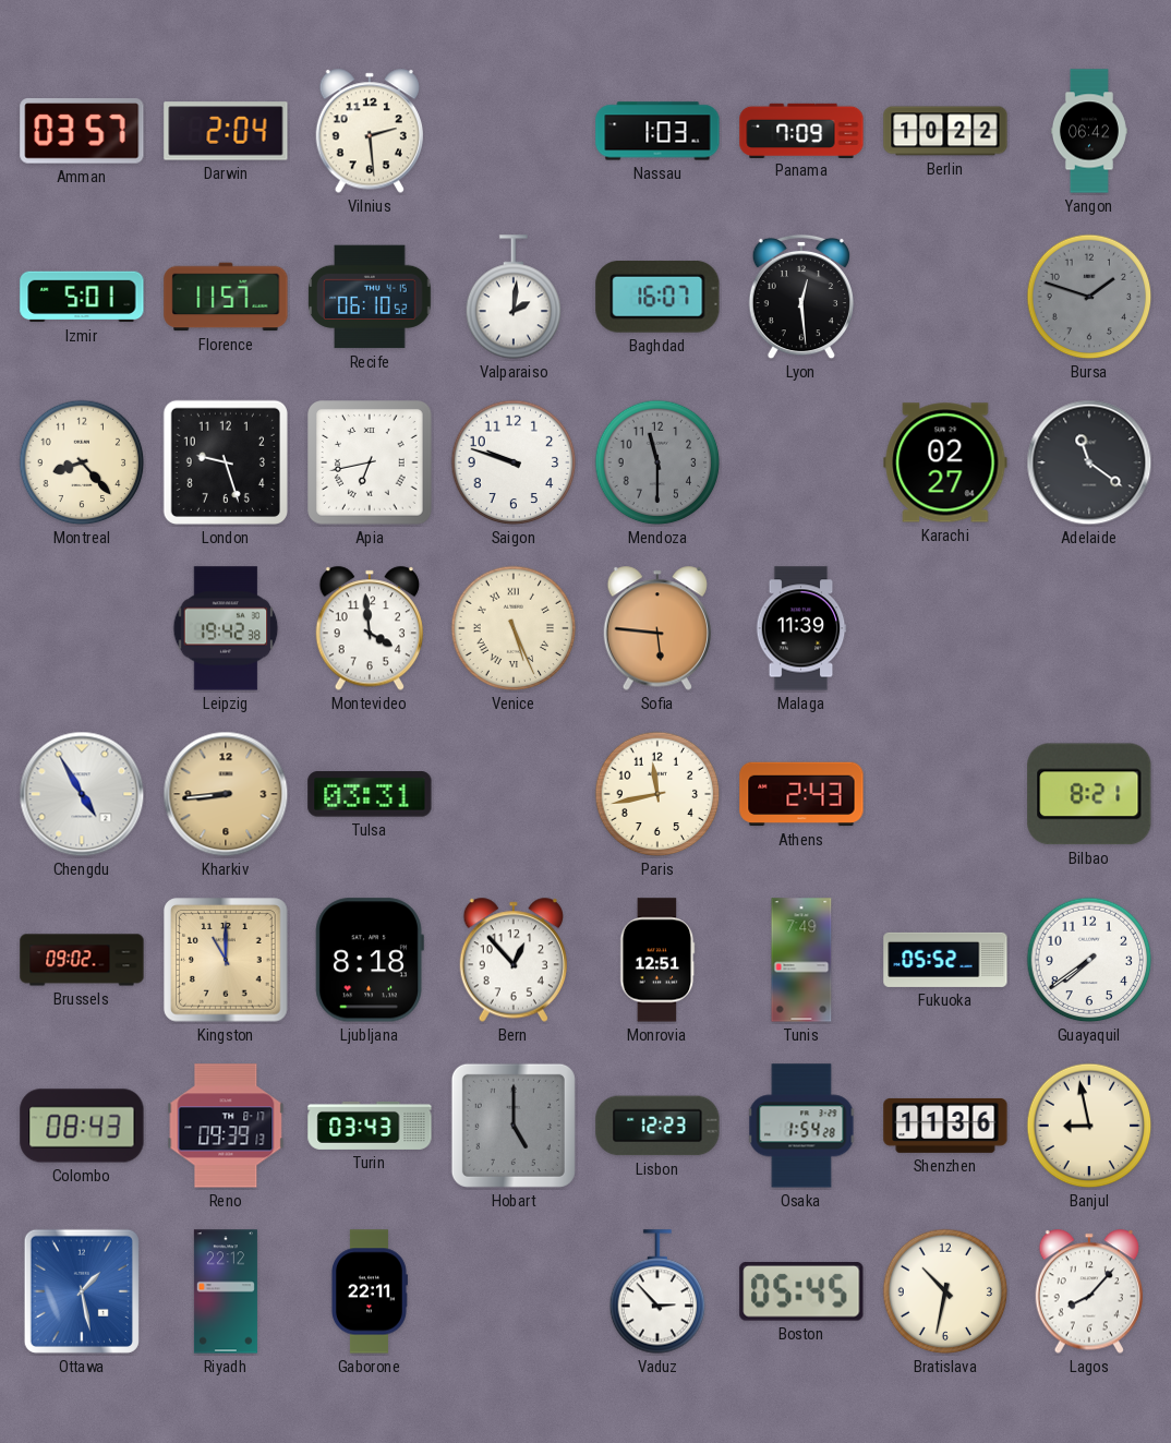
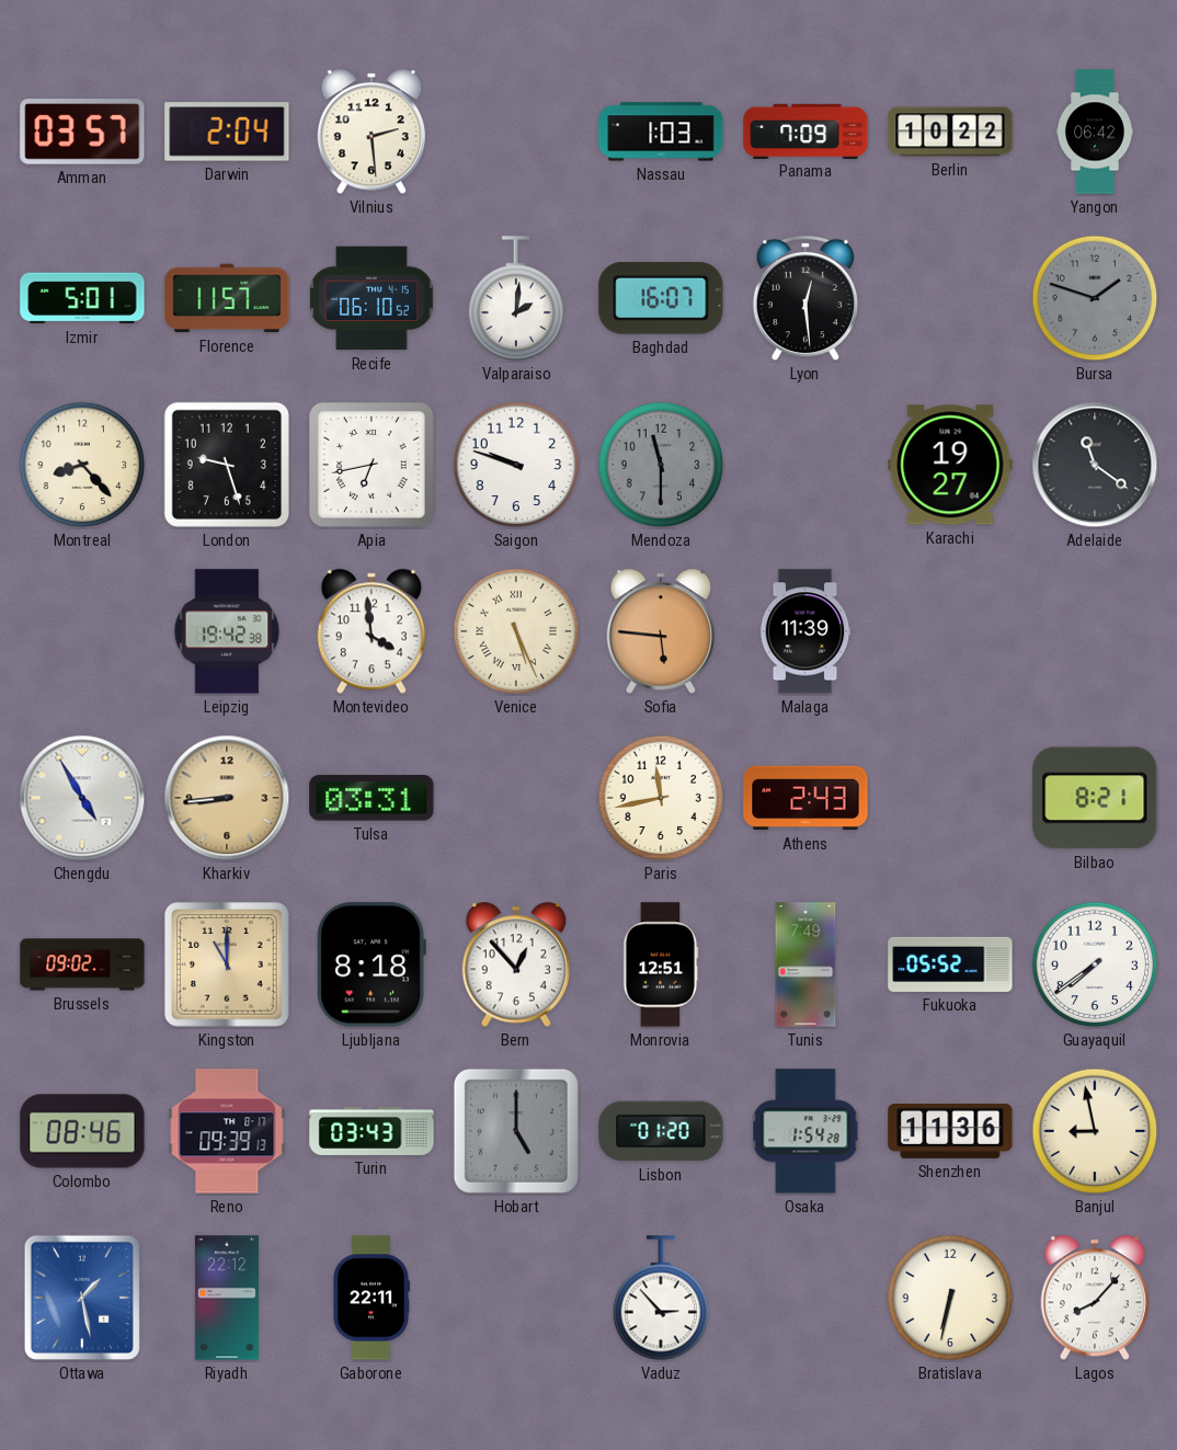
Karachi: 02:27 -> 19:27
Colombo: 08:43 -> 08:46
Lisbon: 12:23 -> 01:20
Boston: 05:45 -> none
Bratislava: 10:32 -> 6:32
